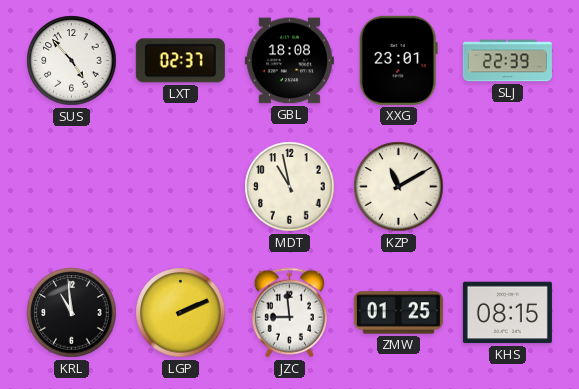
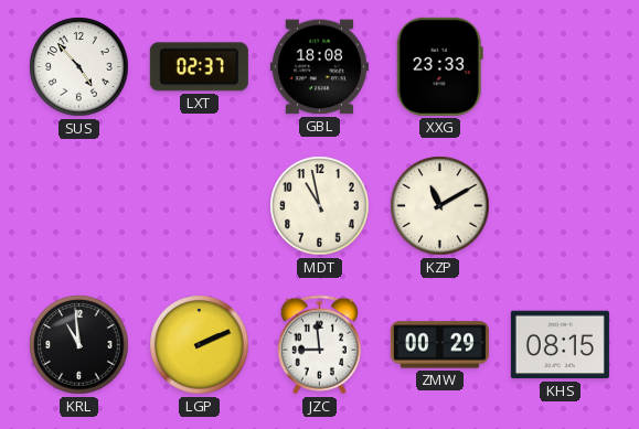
XXG: 23:01 -> 23:33
SLJ: 22:39 -> none
ZMW: 01:25 -> 00:29
